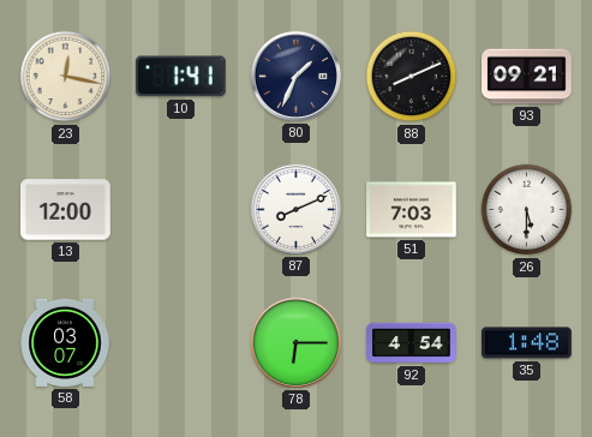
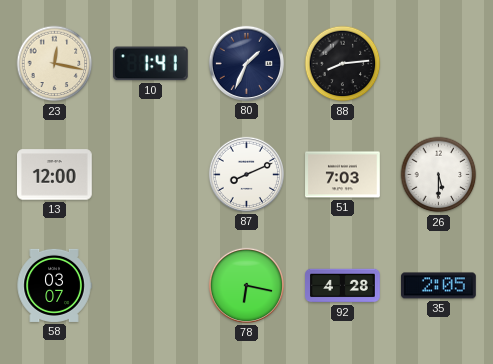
88: 8:11 -> 8:14
93: 09:21 -> none
78: 6:15 -> 6:17
92: 4:54 -> 4:28
35: 1:48 -> 2:05
